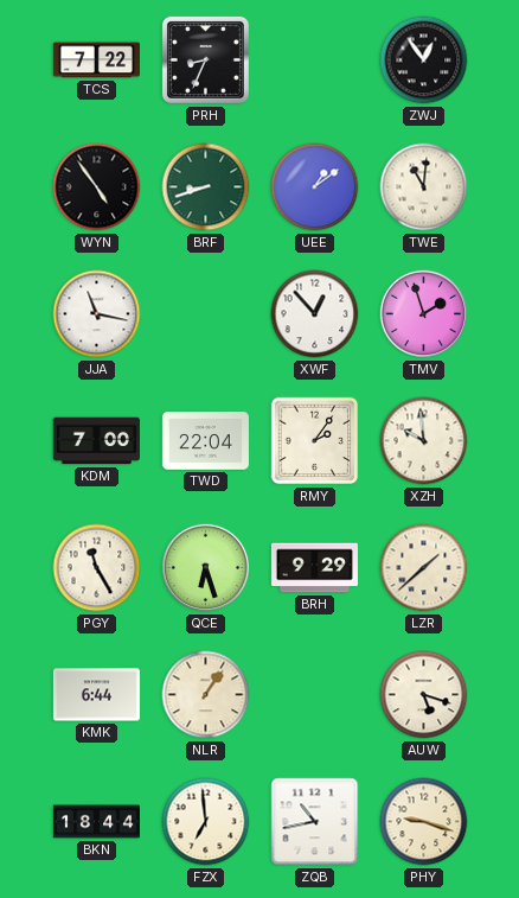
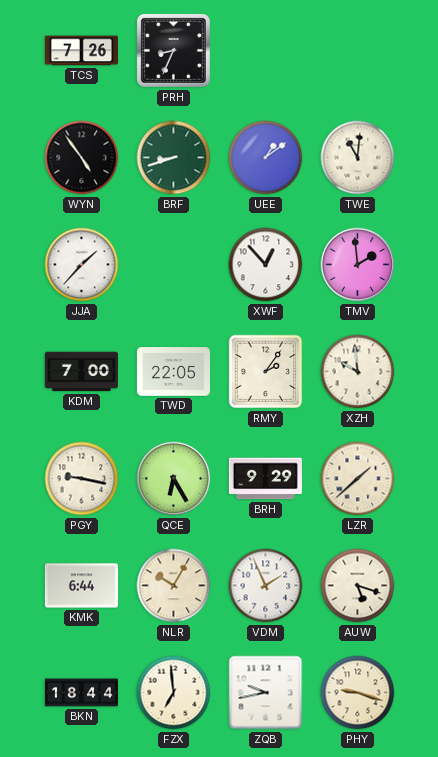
TCS: 7:22 -> 7:26
ZWJ: 12:54 -> none
JJA: 11:17 -> 1:37
TMV: 1:57 -> 1:59
TWD: 22:04 -> 22:05
PGY: 11:25 -> 9:17
QCE: 6:27 -> 6:25
NLR: 1:06 -> 10:05
VDM: none -> 1:56
ZQB: 10:43 -> 9:43
